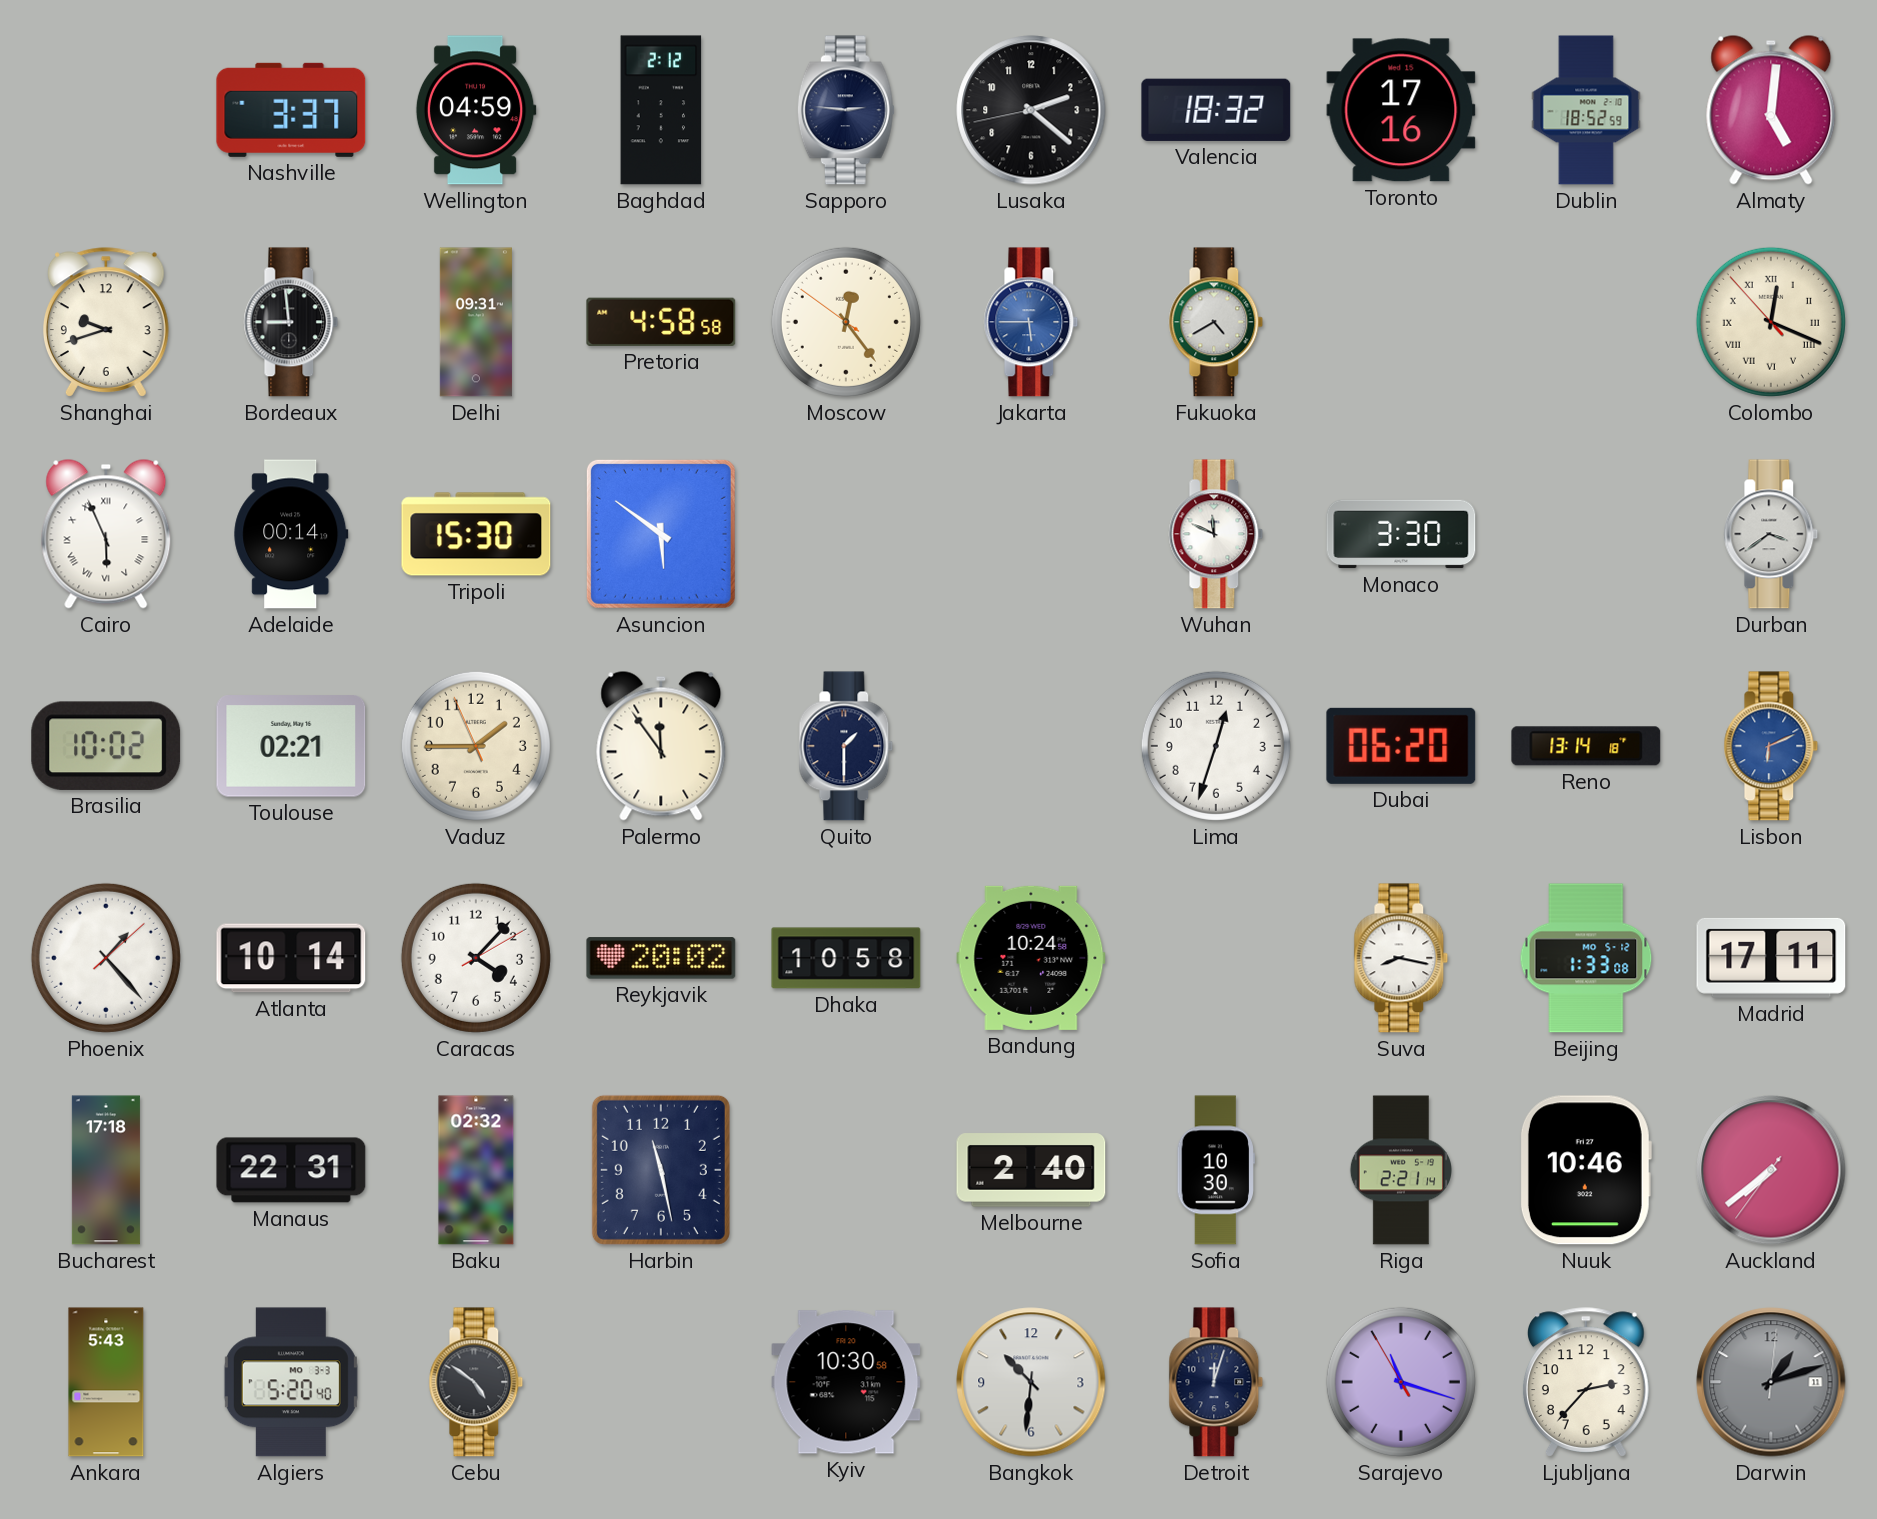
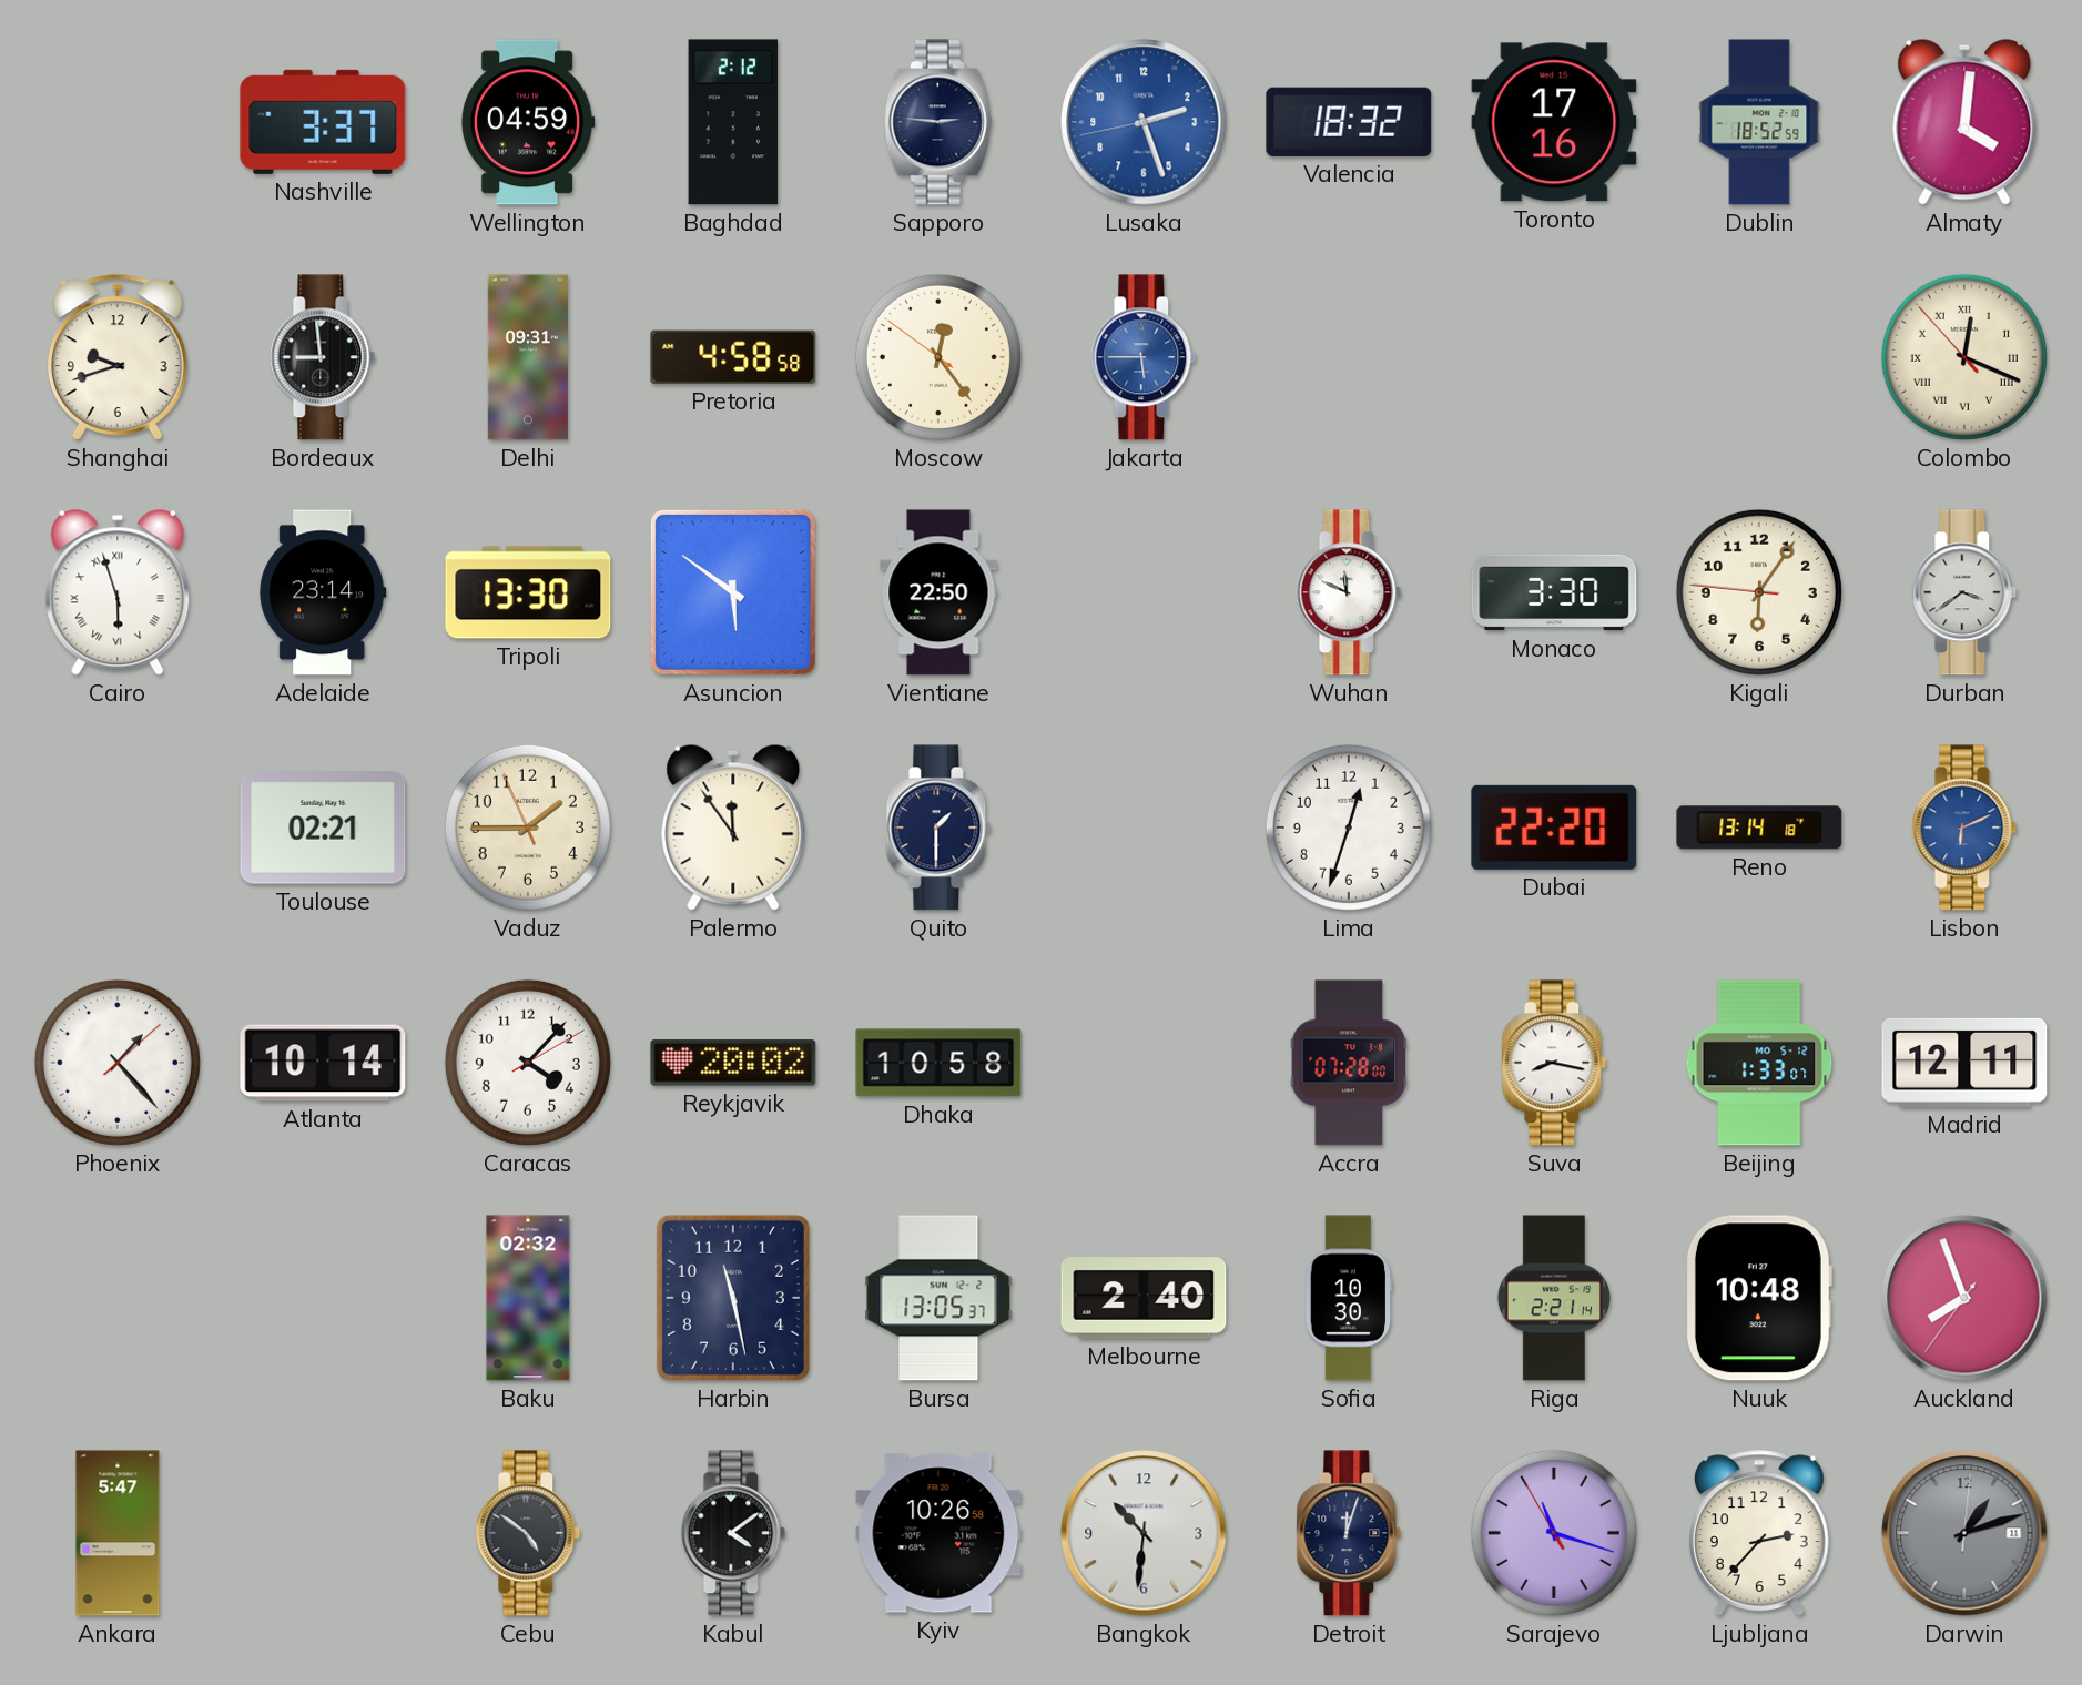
Lusaka: 2:21 -> 2:26
Lusaka dial: black -> blue
Almaty: 5:01 -> 4:01
Fukuoka: 4:40 -> none
Cairo: 5:56 -> 5:57
Adelaide: 00:14 -> 23:14
Tripoli: 15:30 -> 13:30
Vientiane: none -> 22:50
Kigali: none -> 6:05
Brasilia: 10:02 -> none
Dubai: 06:20 -> 22:20
Bandung: 10:24 -> none
Accra: none -> 07:28
Beijing: 1:33:08 -> 1:33:07
Madrid: 17:11 -> 12:11
Bucharest: 17:18 -> none
Manaus: 22:31 -> none
Bursa: none -> 13:05
Nuuk: 10:46 -> 10:48
Auckland: 7:38 -> 7:56
Ankara: 5:43 -> 5:47
Algiers: 5:20 -> none
Kabul: none -> 4:09
Kyiv: 10:30 -> 10:26
